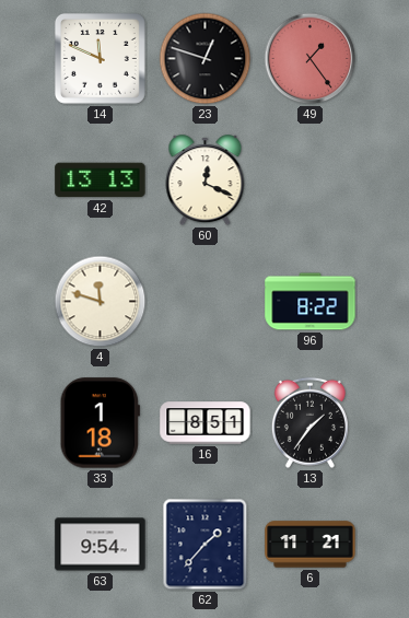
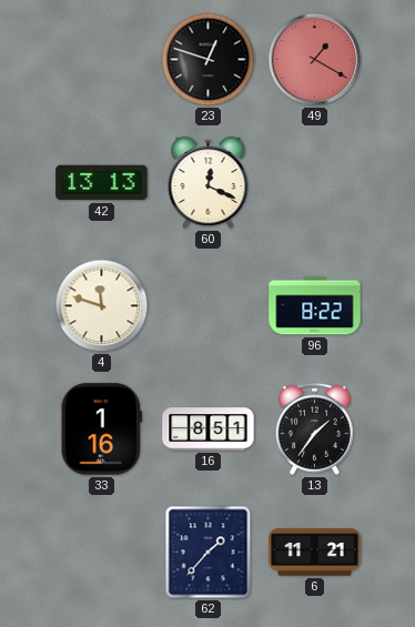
14: 11:49 -> none
49: 1:24 -> 1:20
33: 1:18 -> 1:16
63: 9:54 -> none
